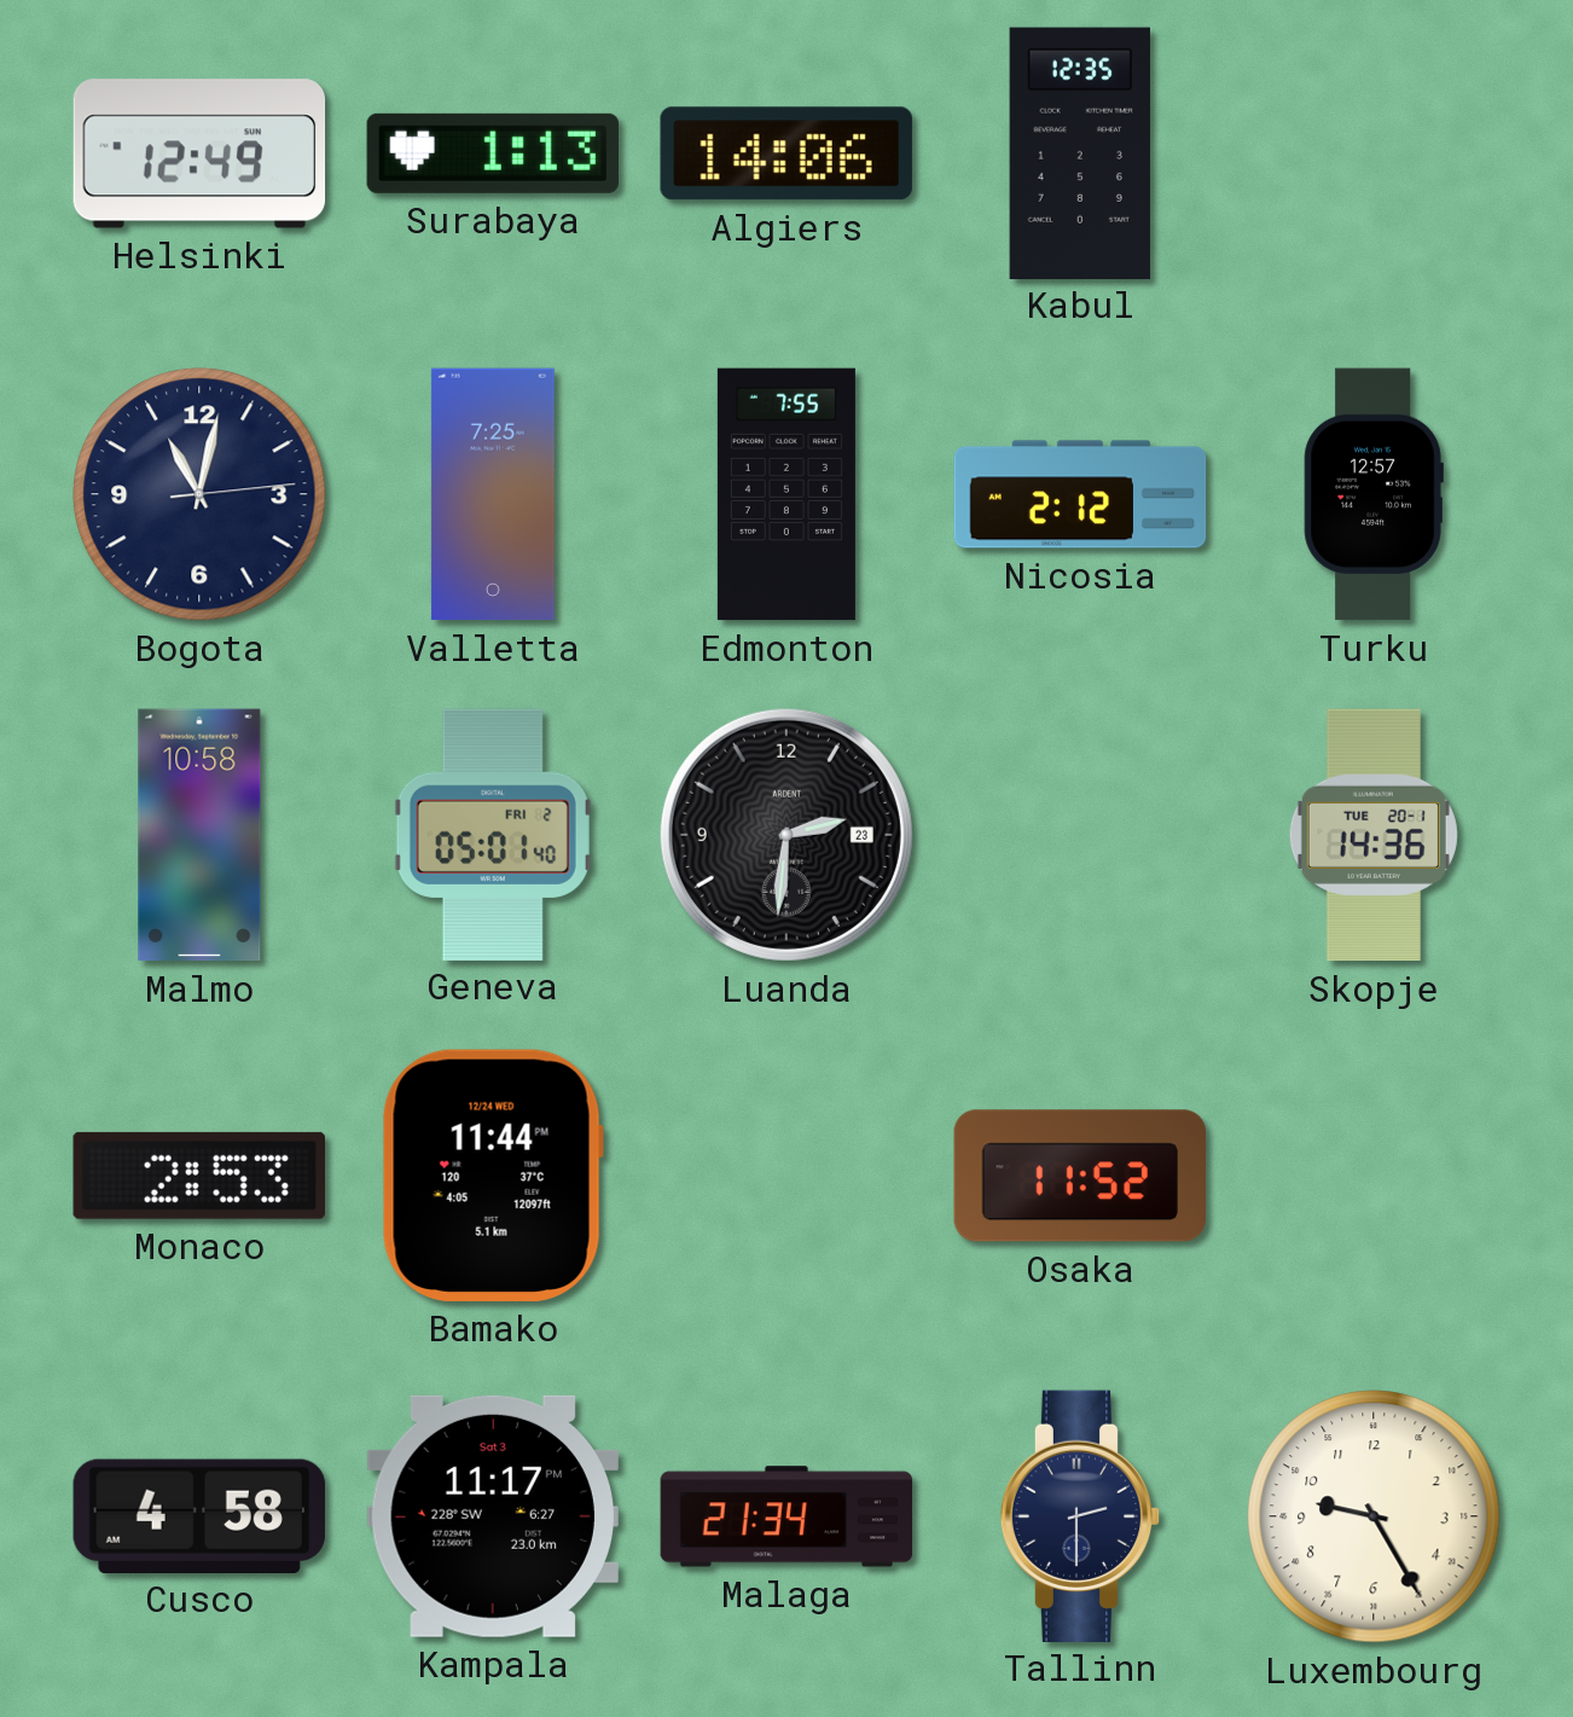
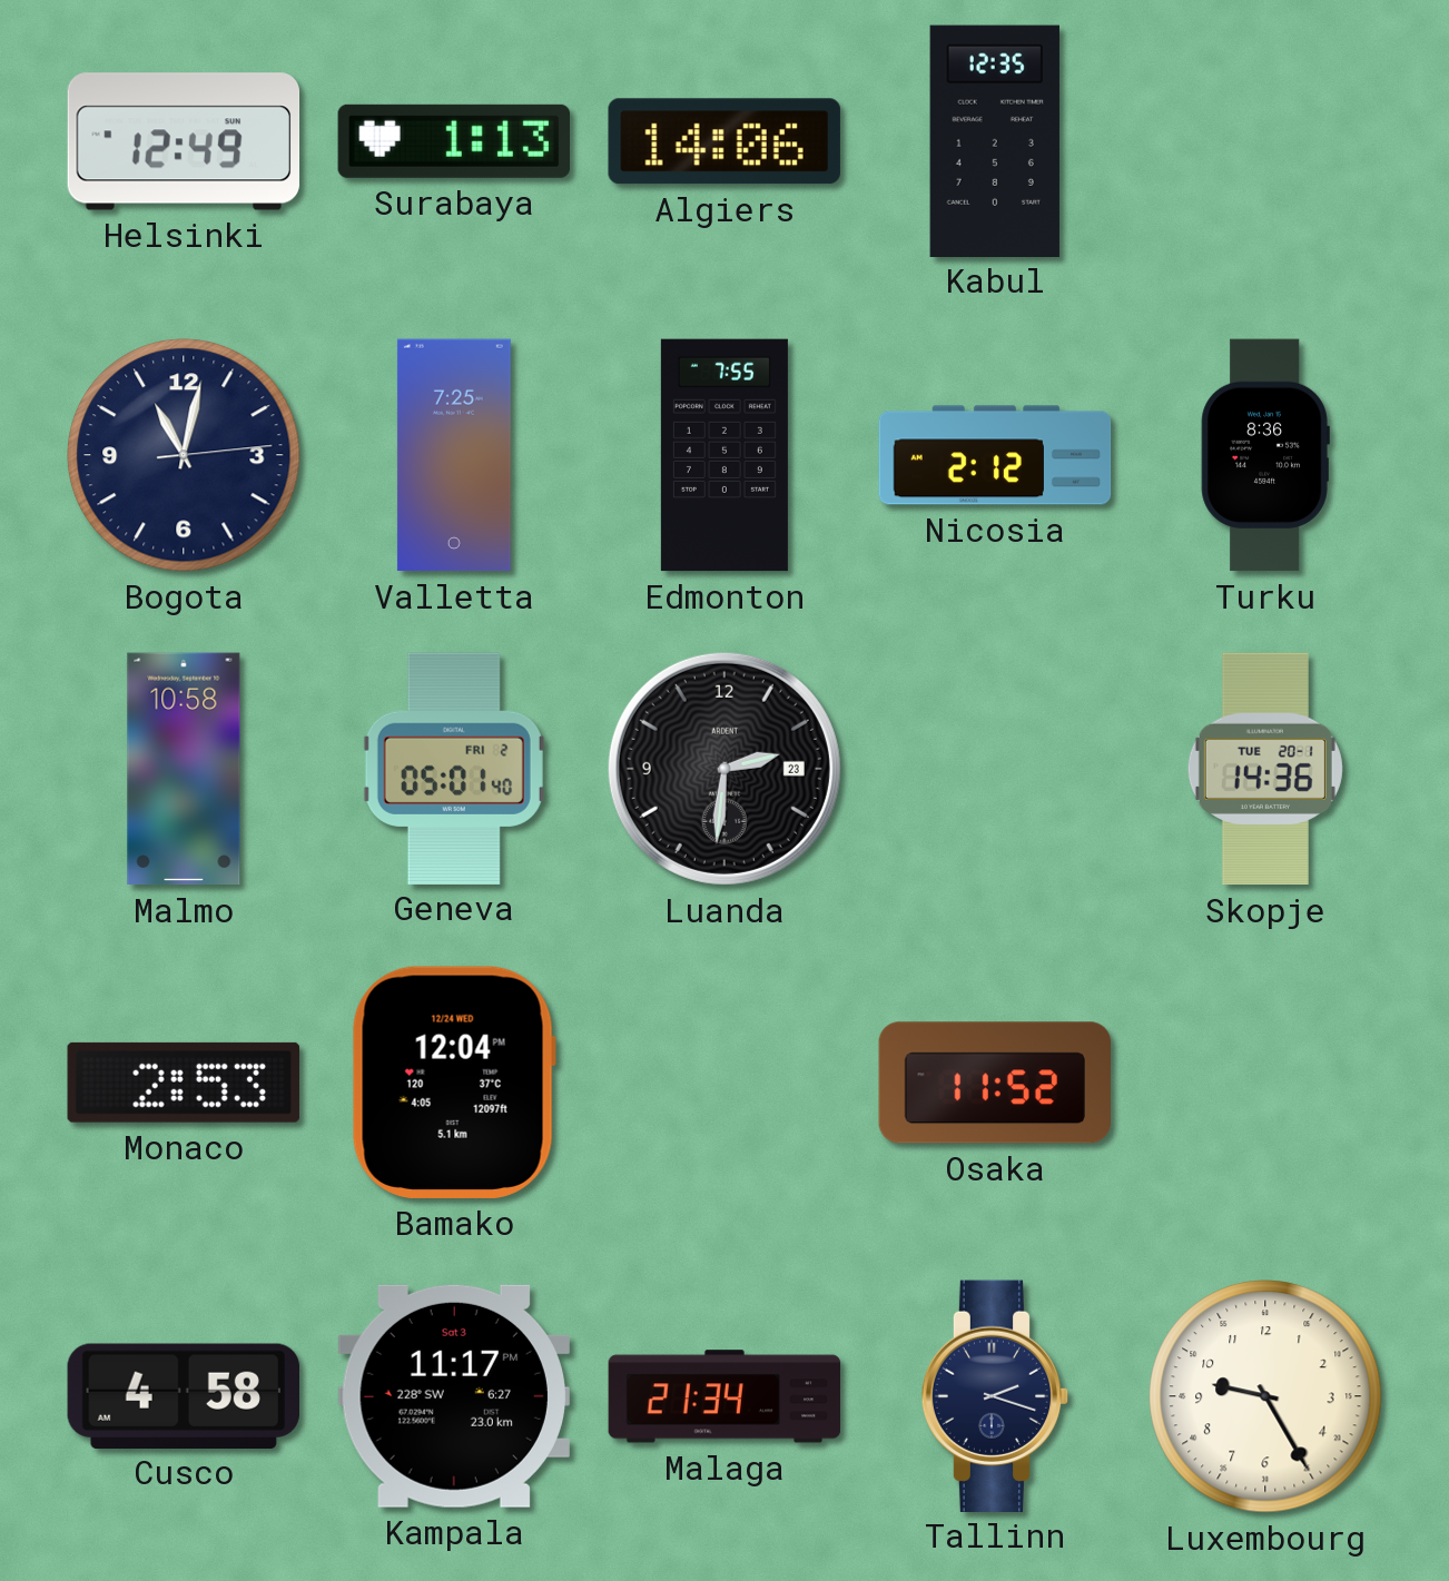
Turku: 12:57 -> 8:36
Bamako: 11:44 -> 12:04
Tallinn: 2:30 -> 2:18
